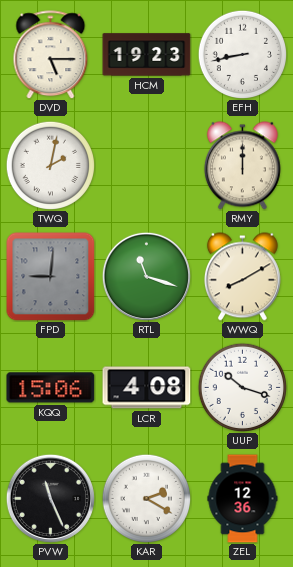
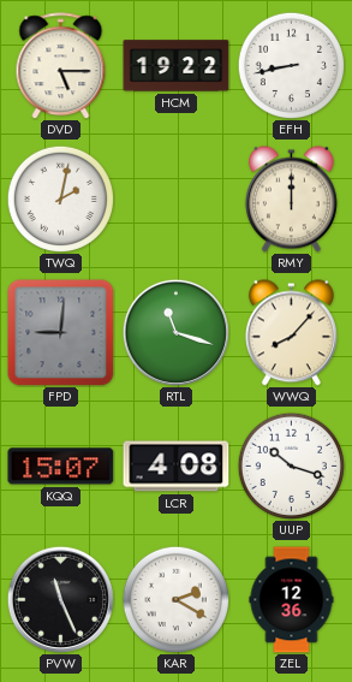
HCM: 19:23 -> 19:22
WWQ: 8:10 -> 8:07
KQQ: 15:06 -> 15:07
